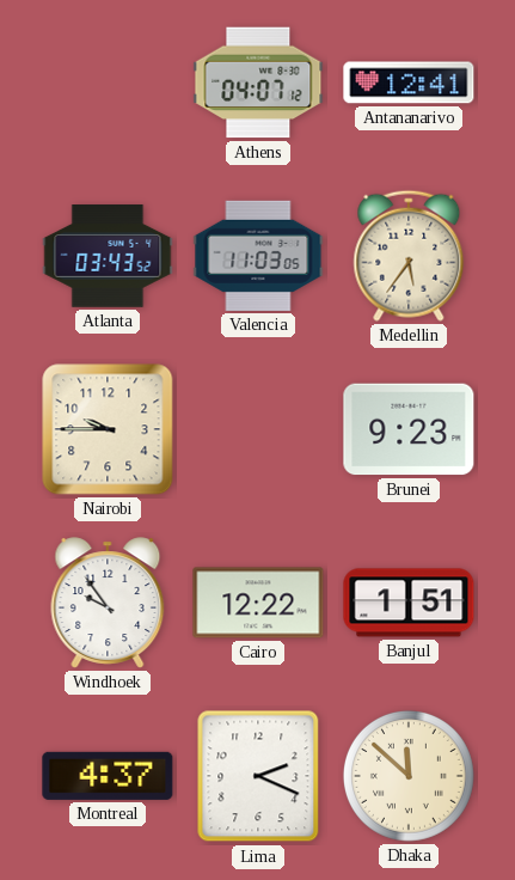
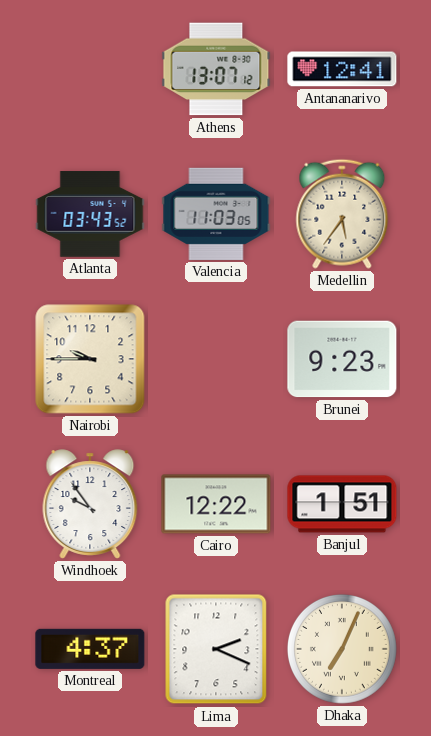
Athens: 04:07 -> 13:07
Dhaka: 11:52 -> 7:04
